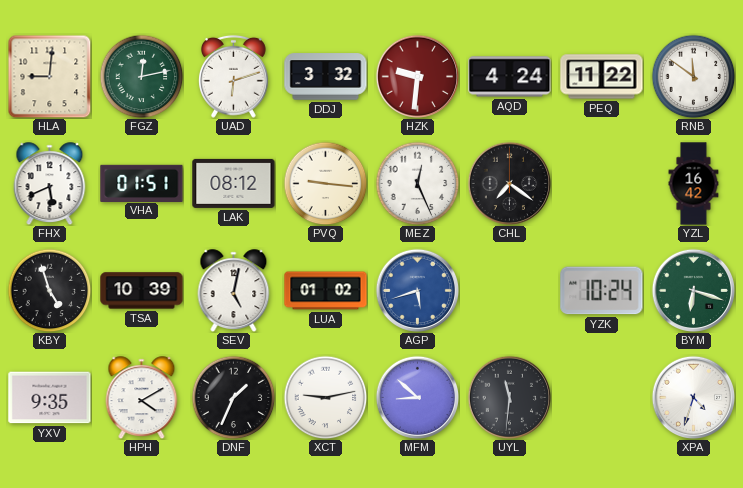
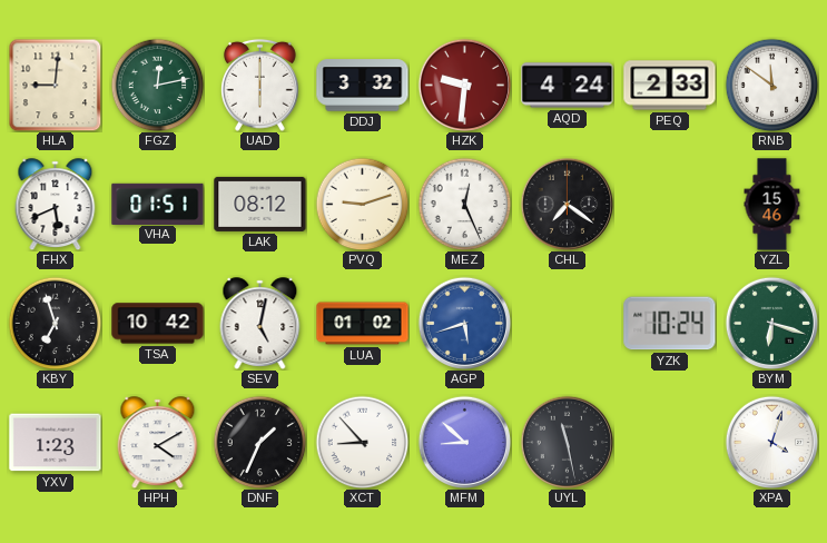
UAD: 6:12 -> 6:00
PEQ: 11:22 -> 2:33
PVQ: 9:16 -> 9:12
YZL: 16:42 -> 15:46
KBY: 4:57 -> 6:57
TSA: 10:39 -> 10:42
YXV: 9:35 -> 1:23
XCT: 9:13 -> 8:53
UYL: 11:31 -> 11:28
XPA: 4:33 -> 4:03
